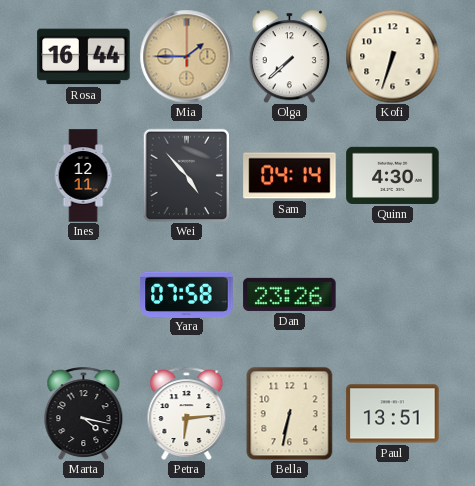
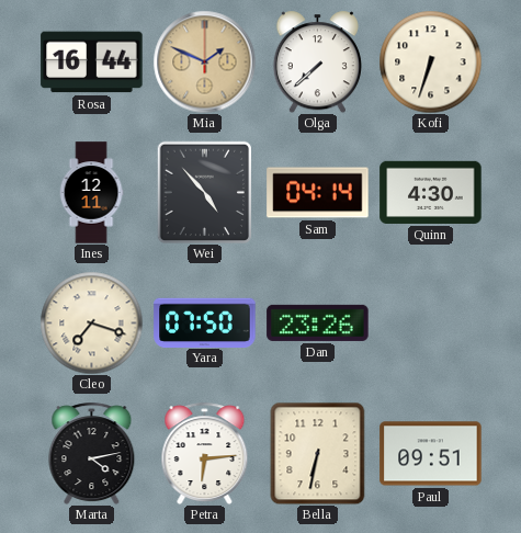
Mia: 1:45 -> 1:49
Cleo: none -> 7:18
Yara: 07:58 -> 07:50
Marta: 4:17 -> 4:13
Paul: 13:51 -> 09:51
